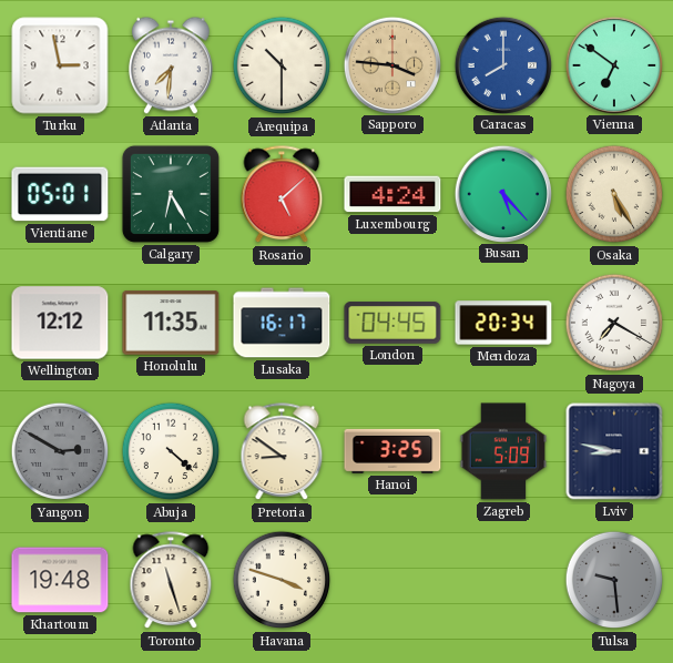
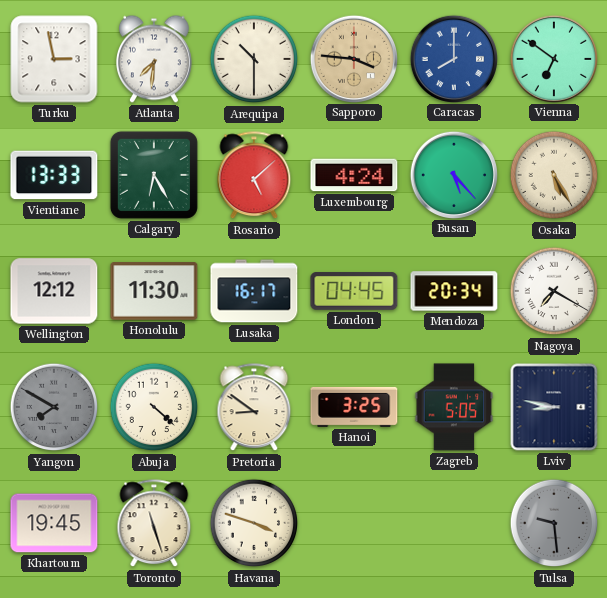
Vientiane: 05:01 -> 13:33
Honolulu: 11:35 -> 11:30
Yangon: 2:50 -> 7:50
Zagreb: 5:09 -> 5:05
Khartoum: 19:48 -> 19:45
